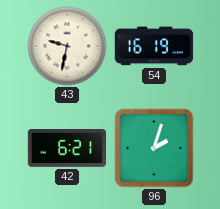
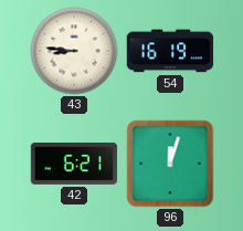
43: 9:32 -> 8:46
96: 2:03 -> 12:03
